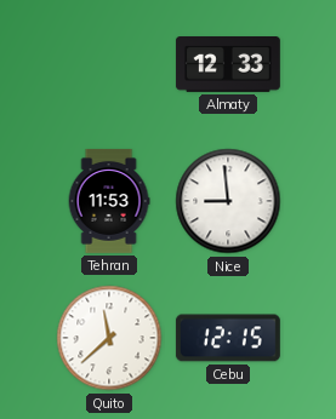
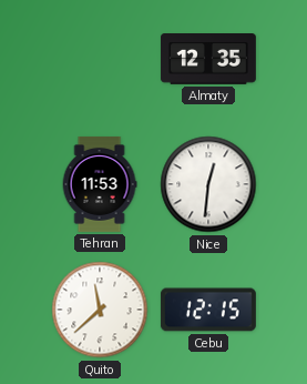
Almaty: 12:33 -> 12:35
Nice: 8:59 -> 12:31
